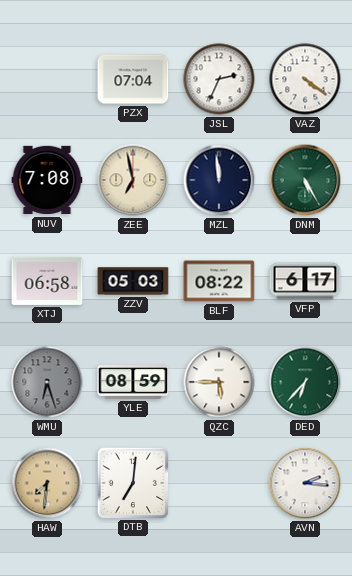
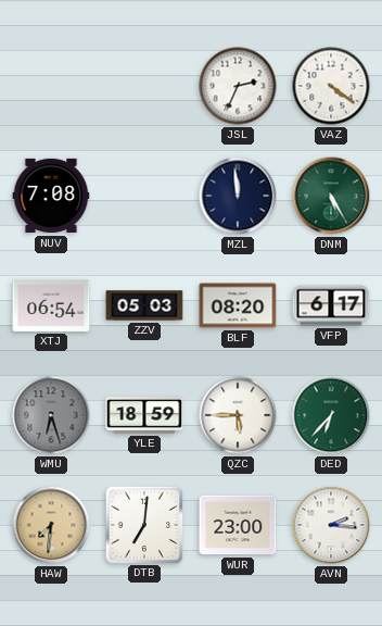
PZX: 07:04 -> none
ZEE: 6:58 -> none
XTJ: 06:58 -> 06:54
BLF: 08:22 -> 08:20
YLE: 08:59 -> 18:59
WUR: none -> 23:00
